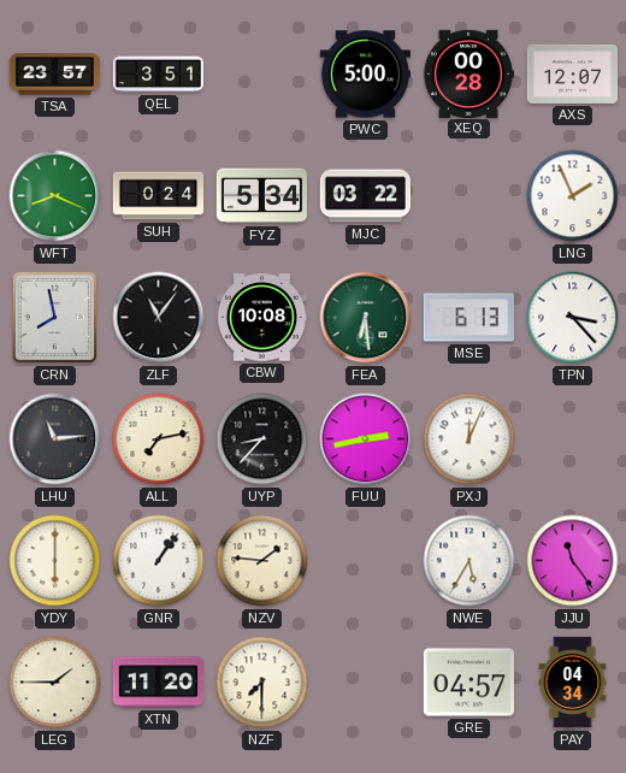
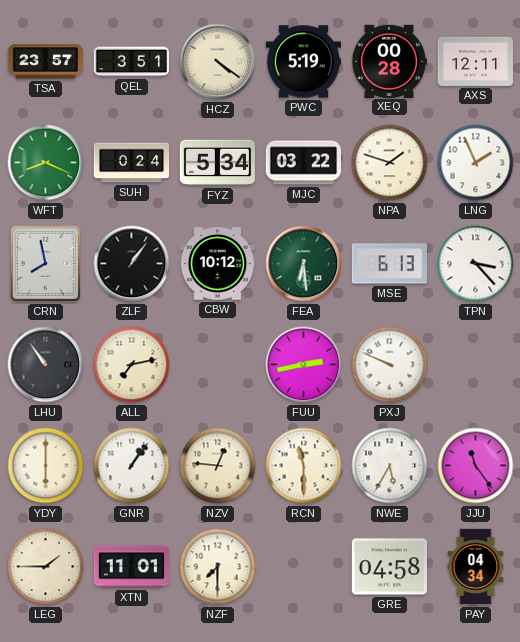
HCZ: none -> 4:21
PWC: 5:00 -> 5:19
AXS: 12:07 -> 12:11
NPA: none -> 1:48
ZLF: 11:06 -> 1:06
CBW: 10:08 -> 10:12
LHU: 11:14 -> 10:54
UYP: 8:37 -> none
PXJ: 12:04 -> 9:49
NZV: 1:46 -> 12:46
RCN: none -> 11:30
XTN: 11:20 -> 11:01
GRE: 04:57 -> 04:58
